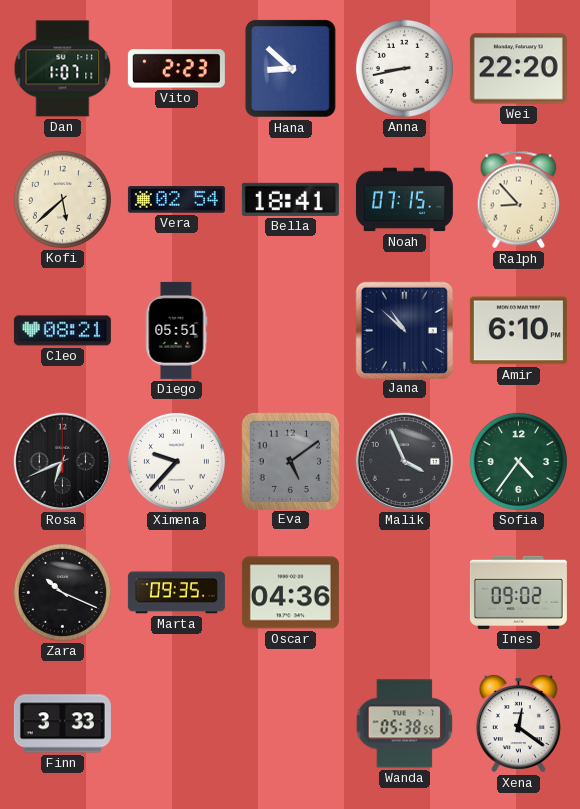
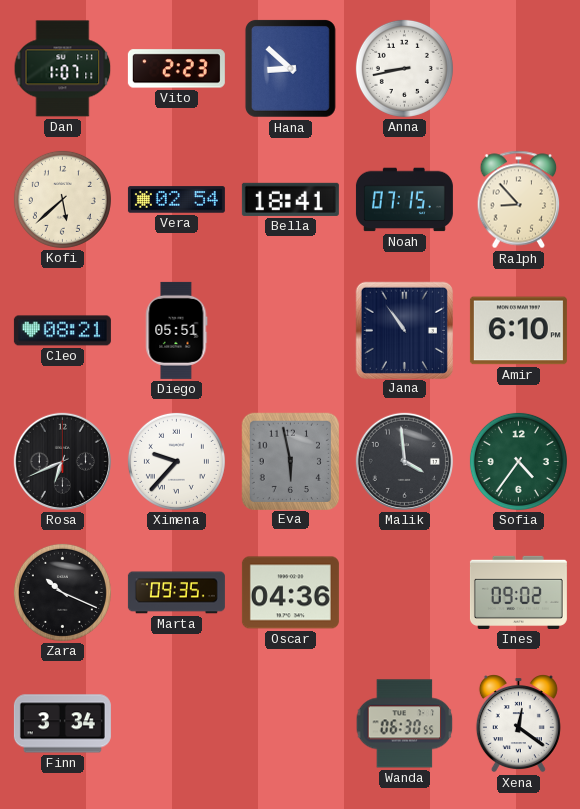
Wei: 22:20 -> none
Jana: 10:52 -> 10:54
Eva: 5:09 -> 5:58
Malik: 3:56 -> 3:59
Finn: 3:33 -> 3:34
Wanda: 05:38 -> 06:30
